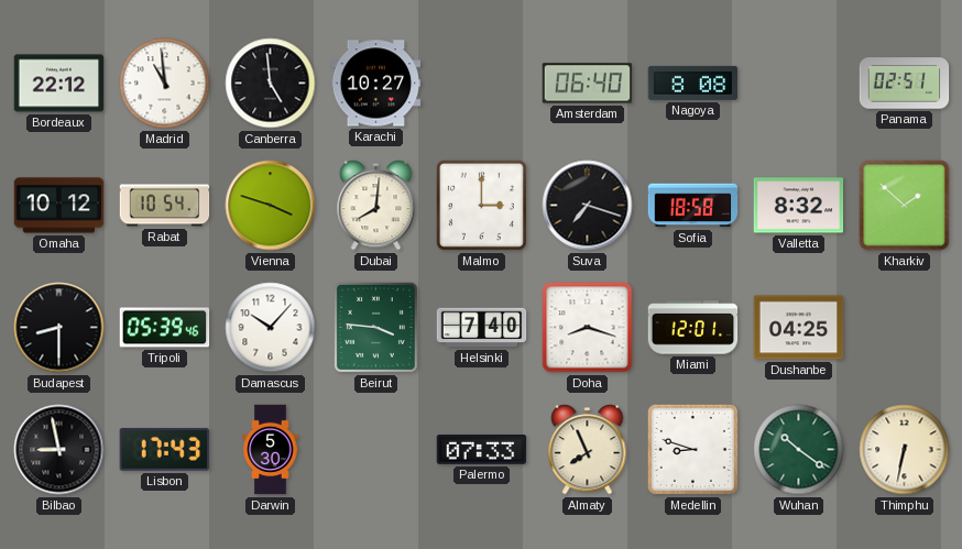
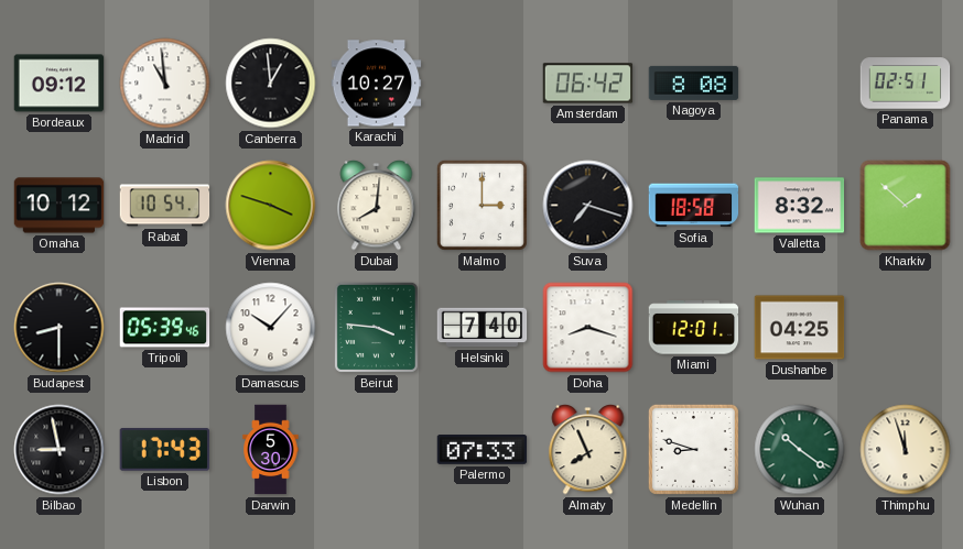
Bordeaux: 22:12 -> 09:12
Canberra: 4:59 -> 12:59
Amsterdam: 06:40 -> 06:42
Thimphu: 6:32 -> 11:57
